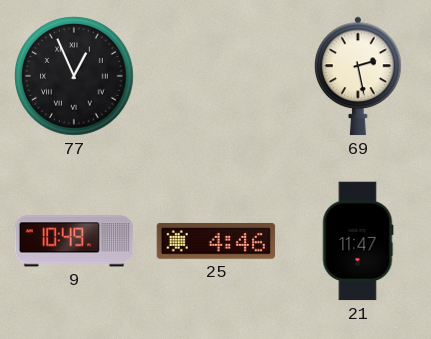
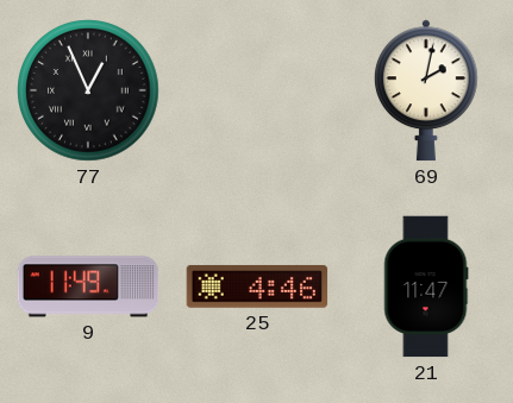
69: 2:28 -> 2:02
9: 10:49 -> 11:49
